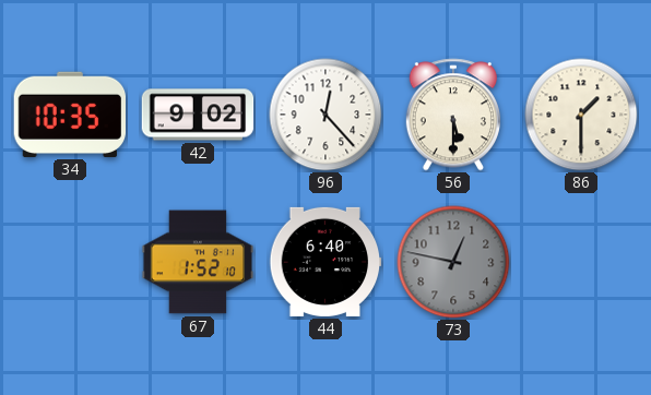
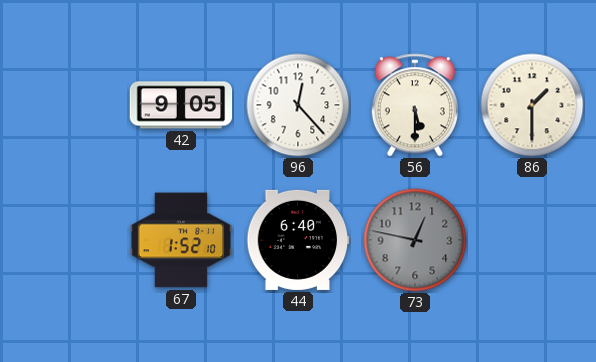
34: 10:35 -> none
42: 9:02 -> 9:05
